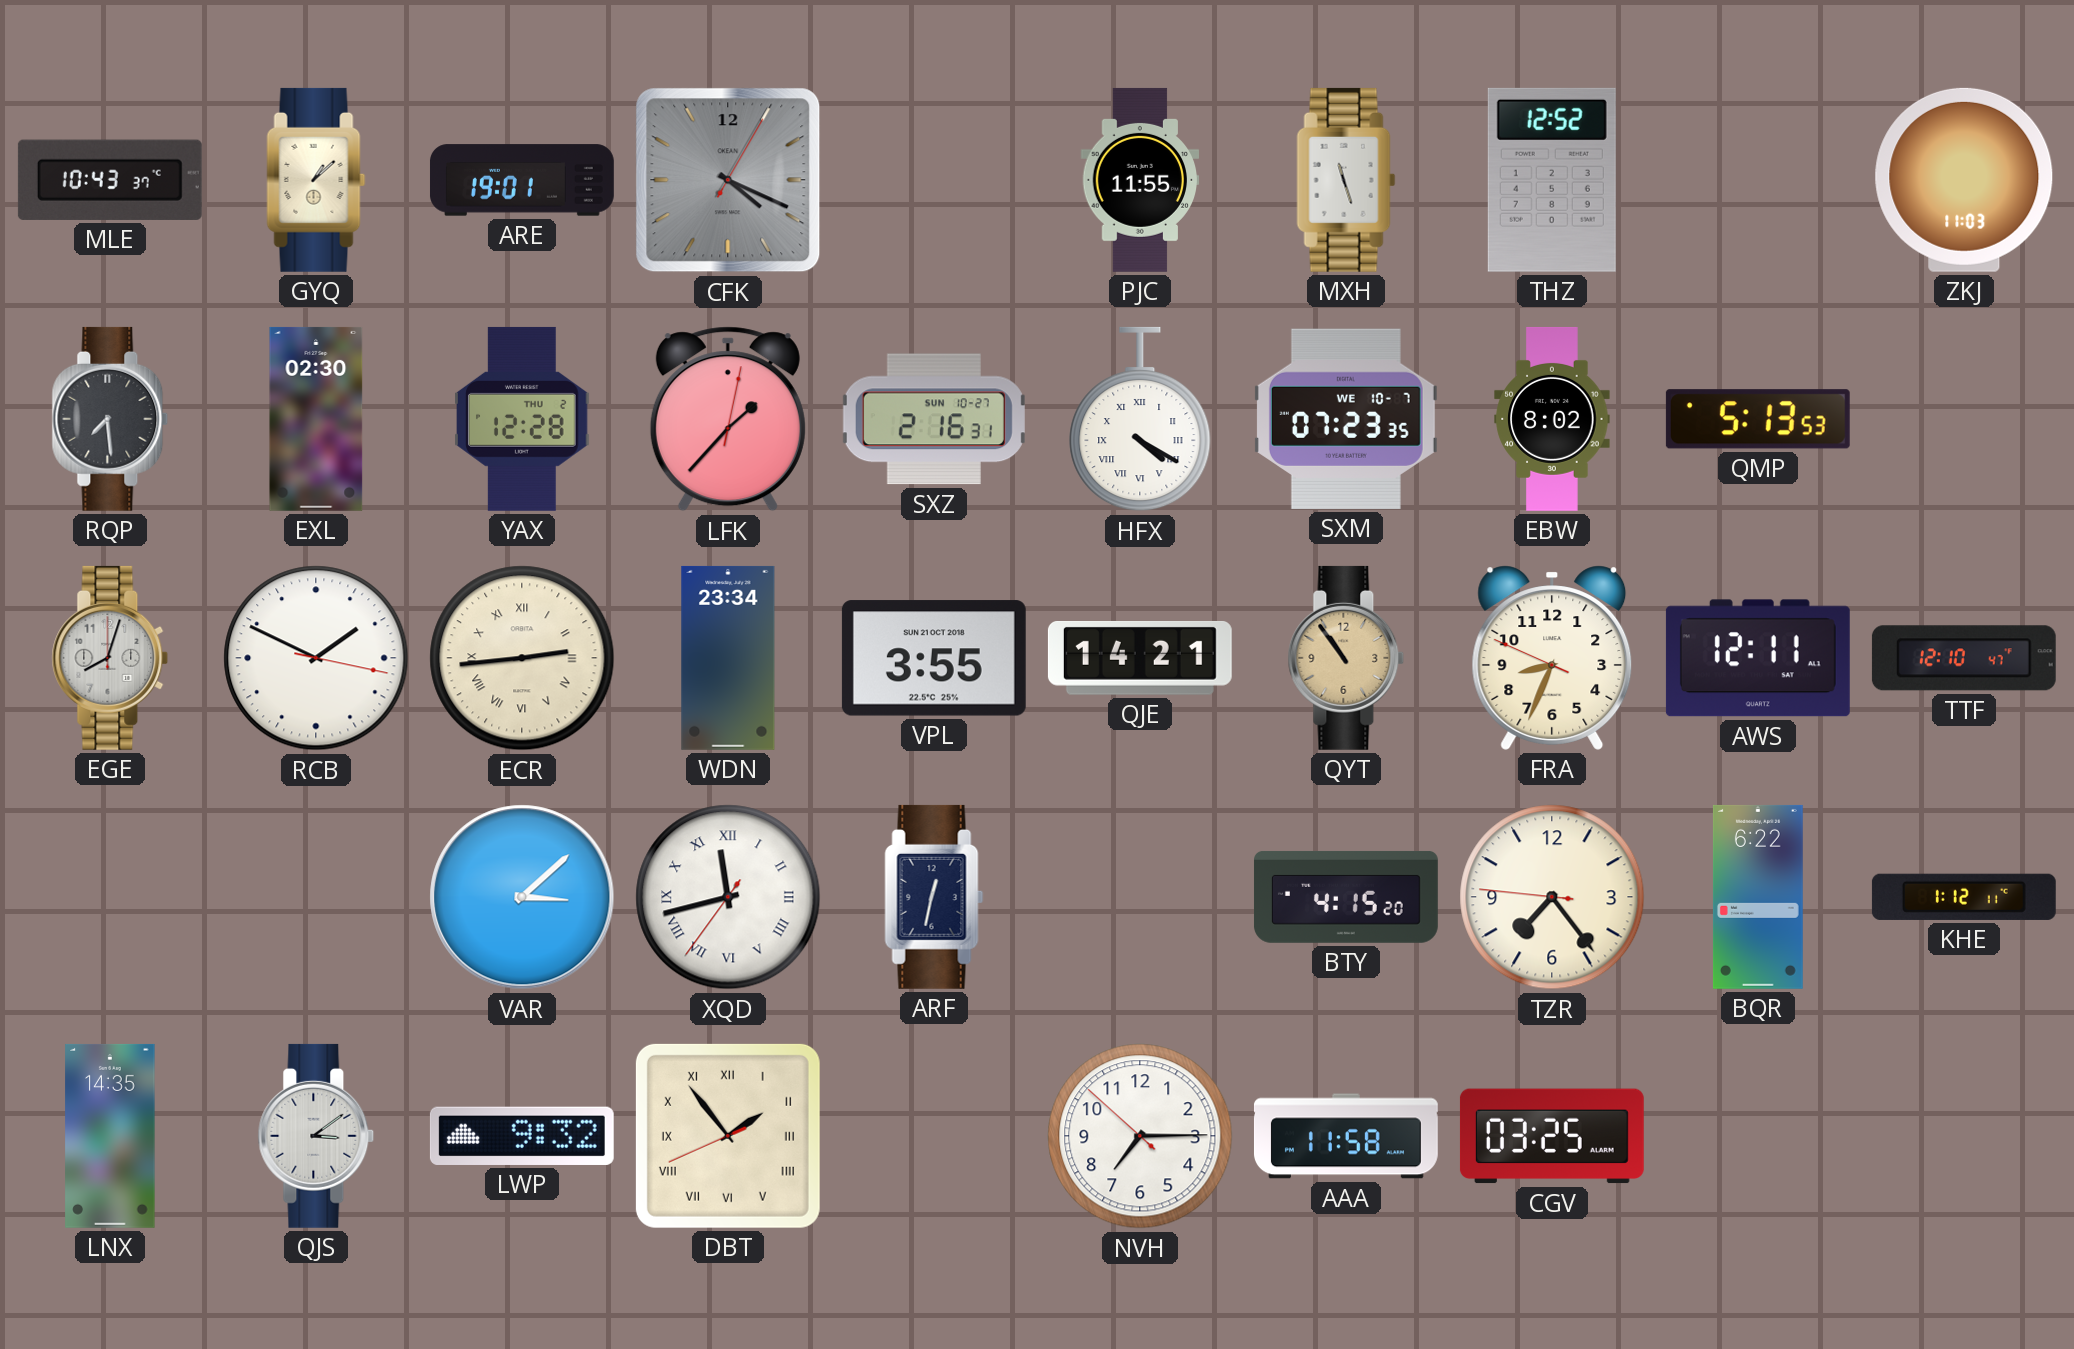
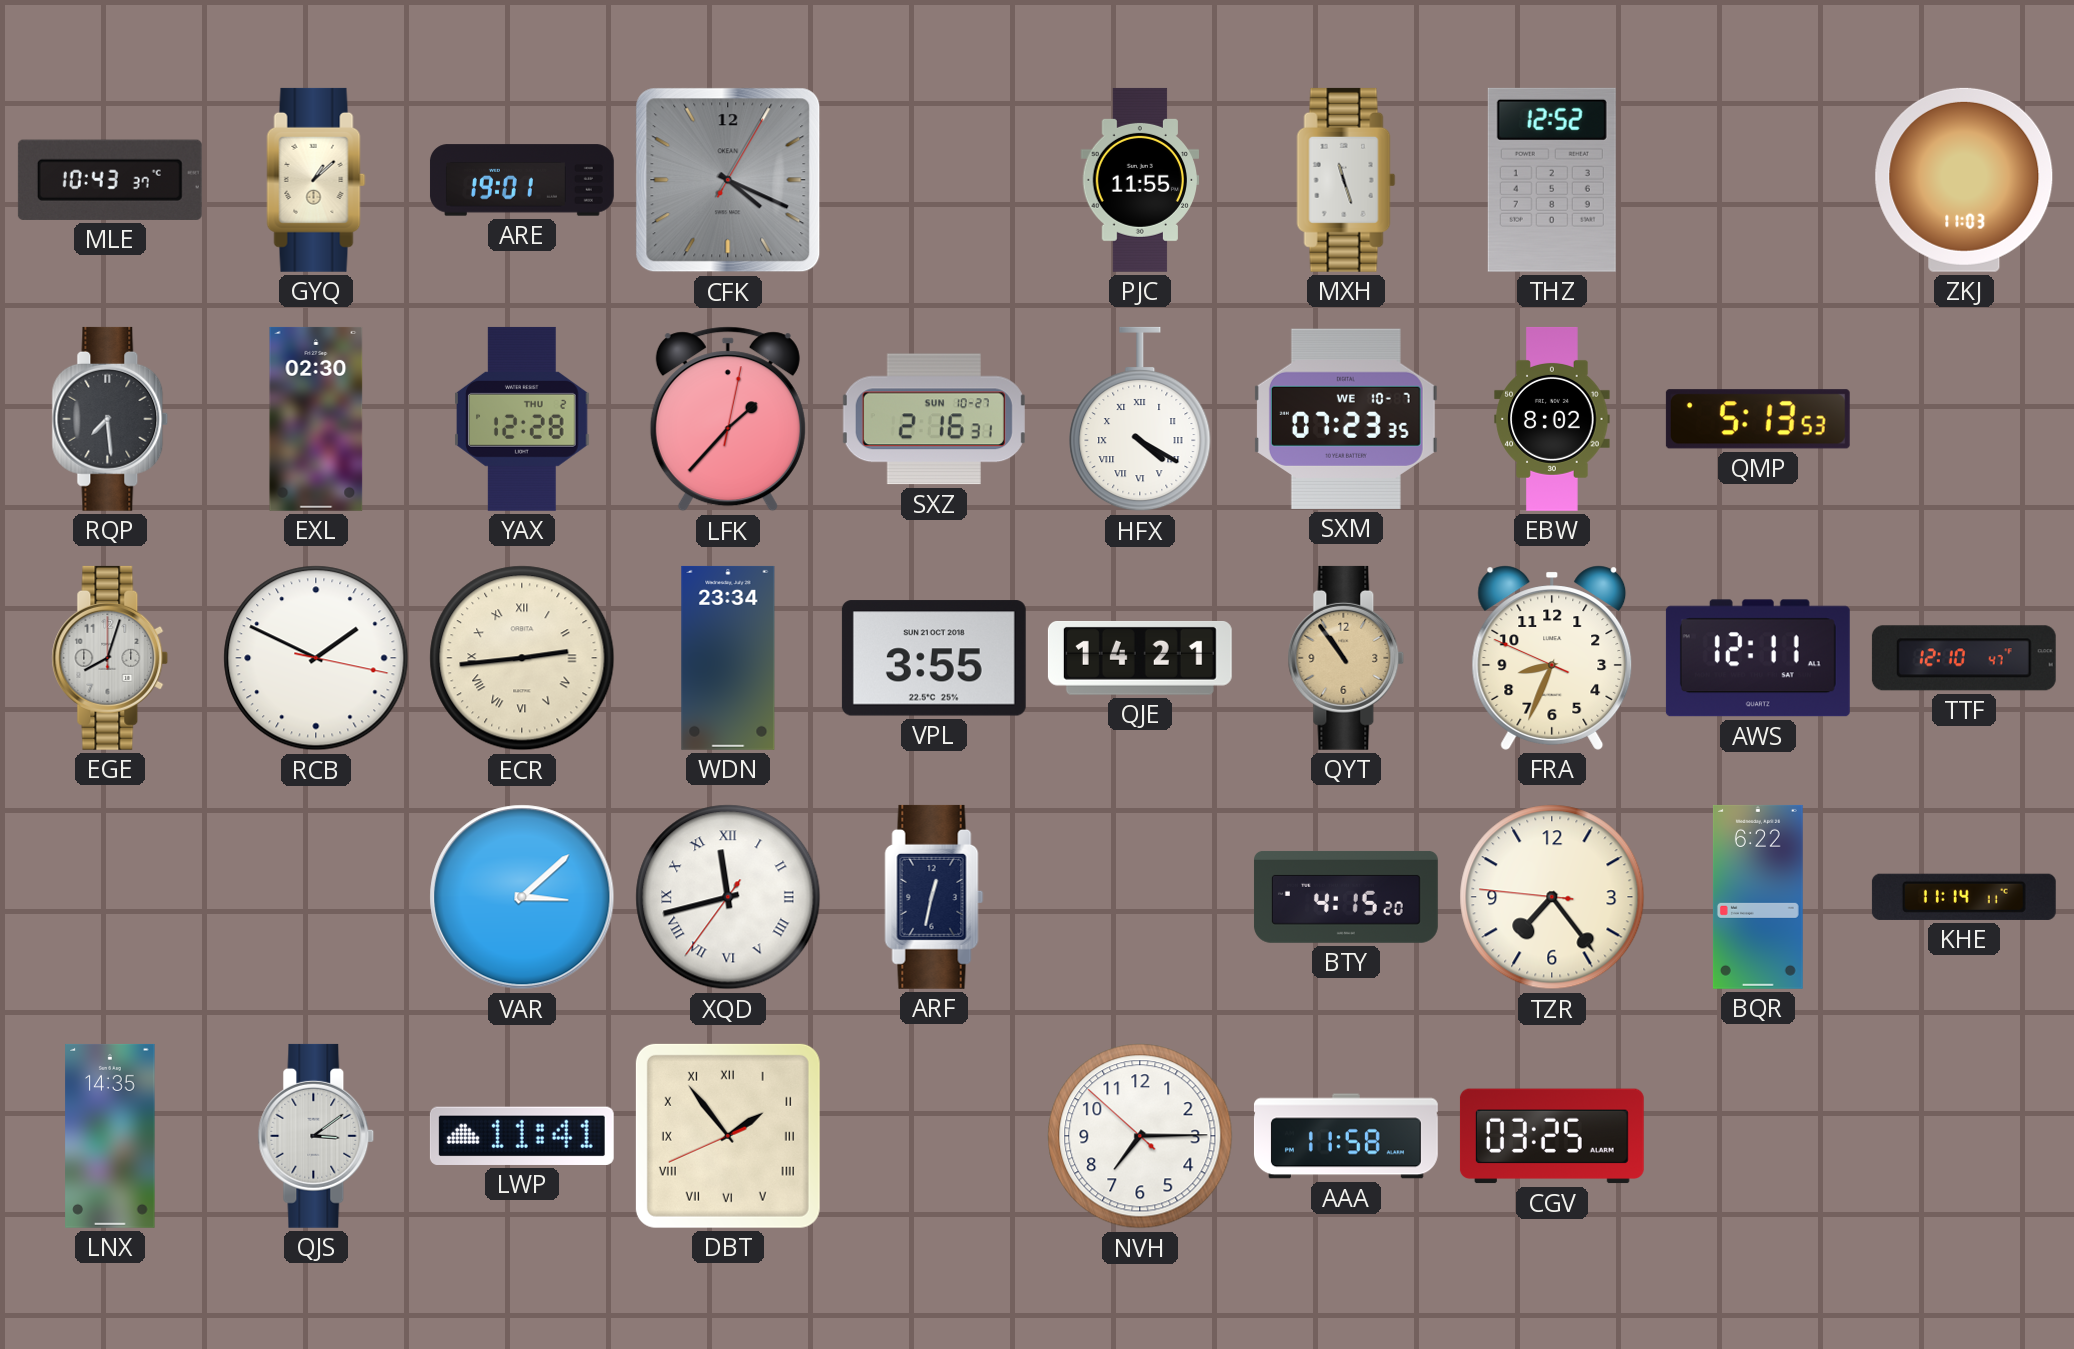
KHE: 1:12 -> 11:14
LWP: 9:32 -> 11:41
